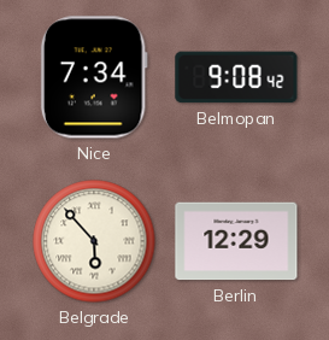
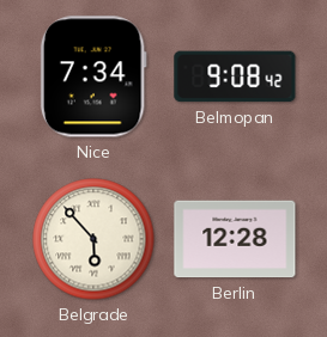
Berlin: 12:29 -> 12:28
